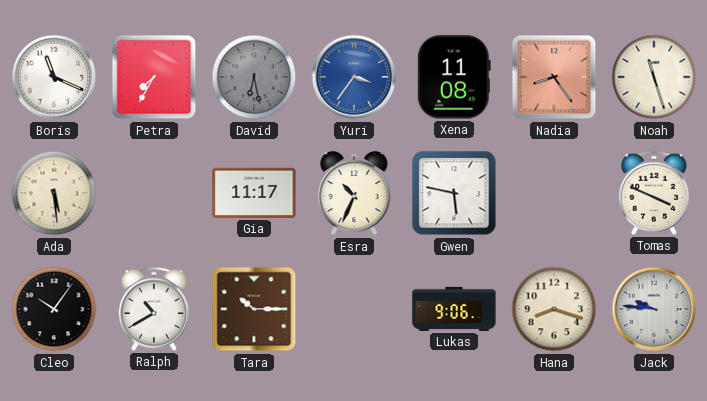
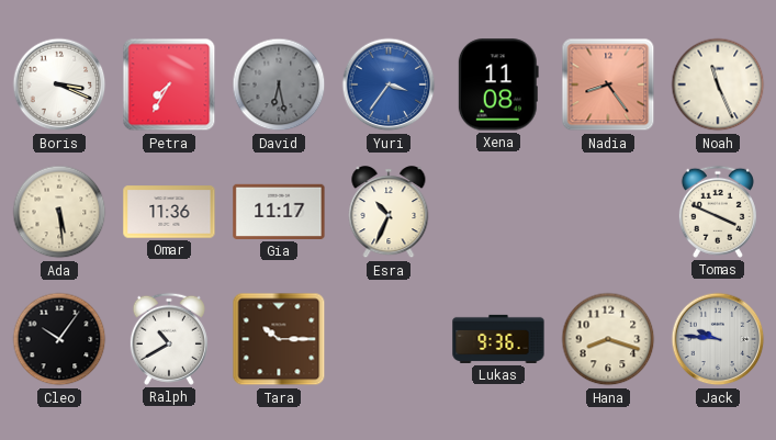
Boris: 11:19 -> 3:19
Noah: 11:27 -> 11:26
Omar: none -> 11:36
Gwen: 5:47 -> none
Lukas: 9:06 -> 9:36
